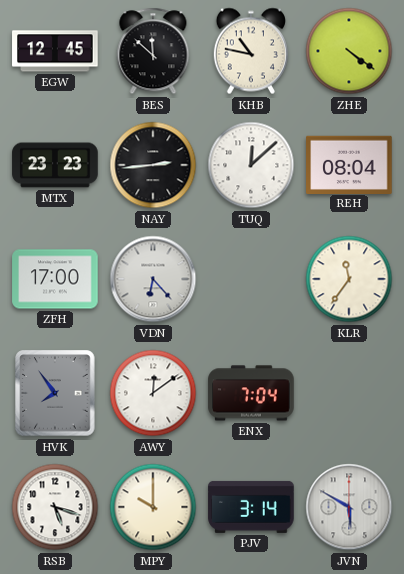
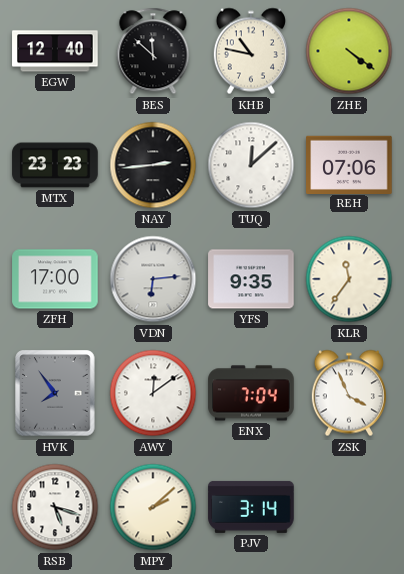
EGW: 12:45 -> 12:40
REH: 08:04 -> 07:06
VDN: 6:23 -> 6:14
YFS: none -> 9:35
ZSK: none -> 3:56
MPY: 10:00 -> 2:08
JVN: 5:50 -> none
